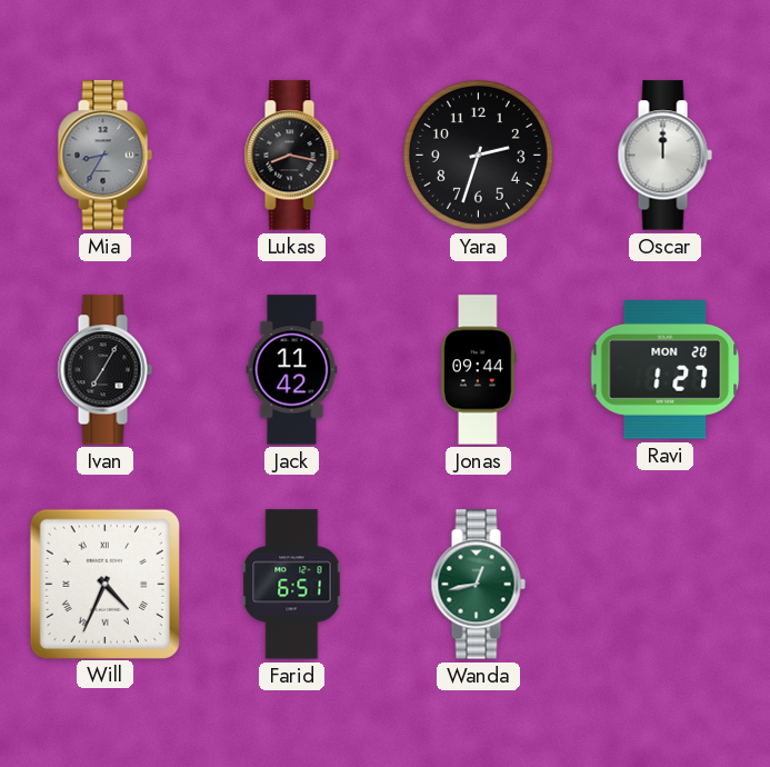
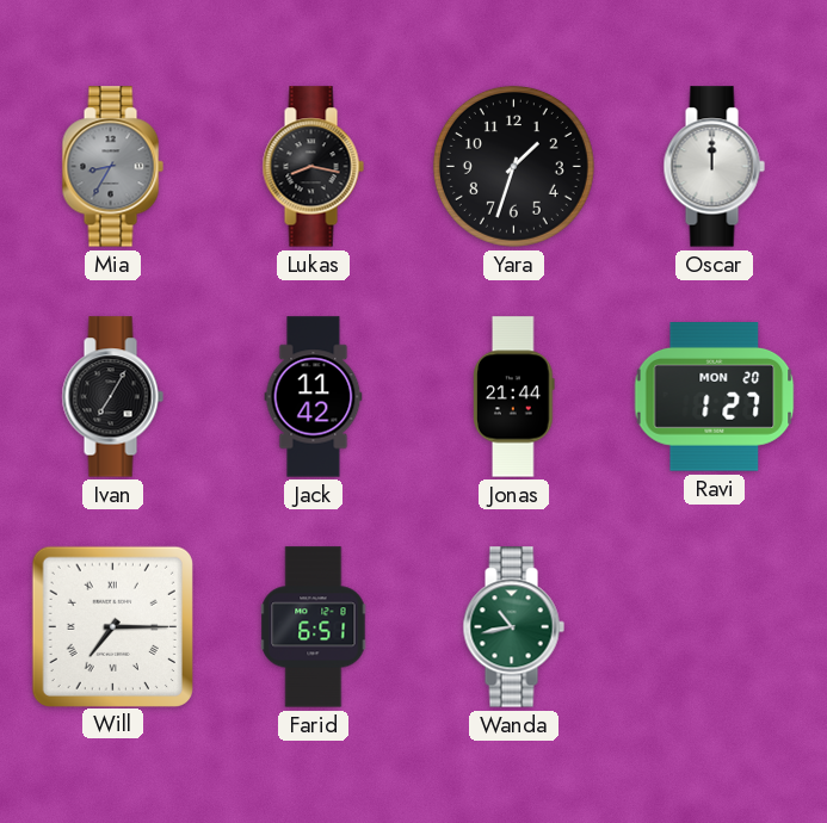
Yara: 2:33 -> 1:33
Jonas: 09:44 -> 21:44
Will: 4:34 -> 7:15
Wanda: 12:43 -> 10:43
